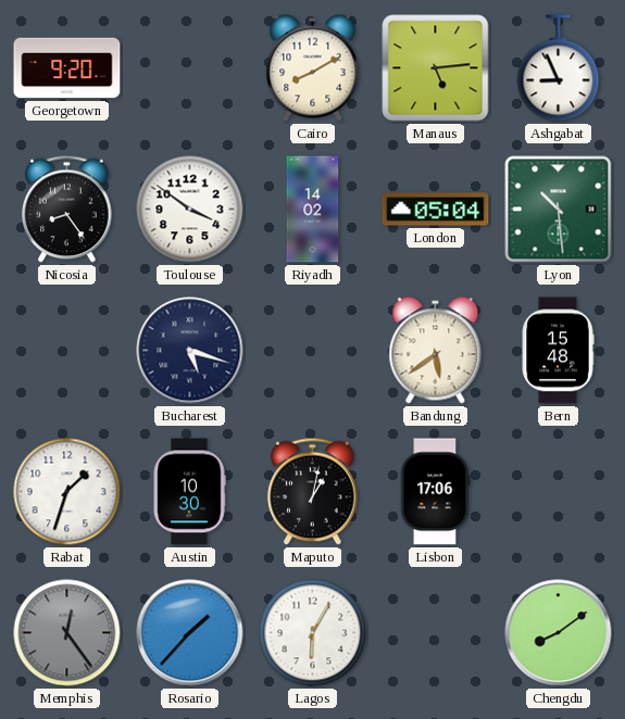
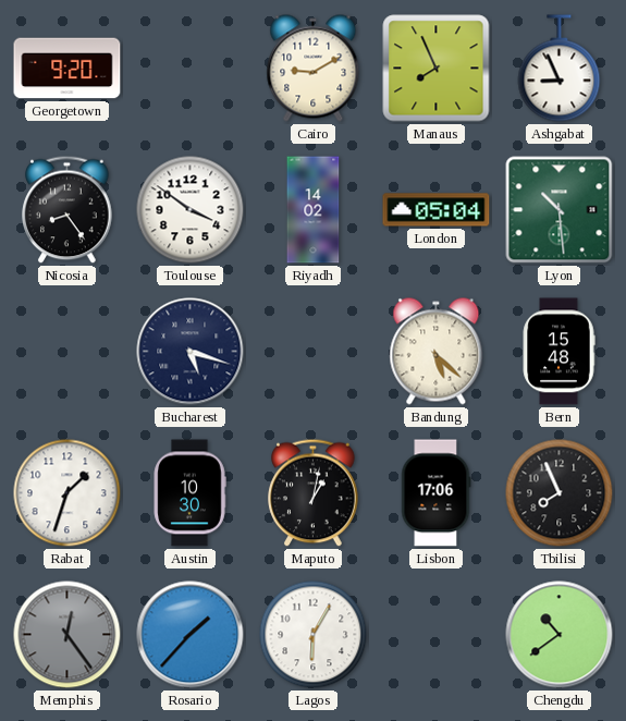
Cairo: 8:10 -> 9:10
Manaus: 5:14 -> 7:56
Bandung: 5:39 -> 5:22
Tbilisi: none -> 7:56
Chengdu: 8:09 -> 10:39
